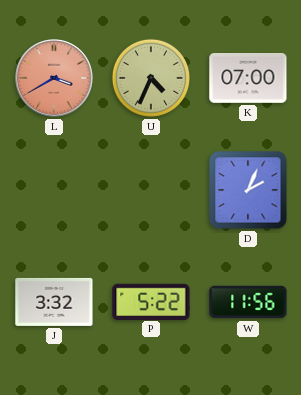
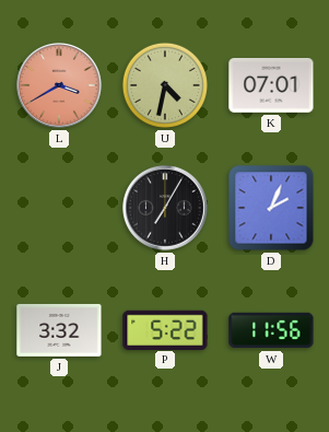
U: 4:34 -> 4:32
K: 07:00 -> 07:01
H: none -> 7:05
